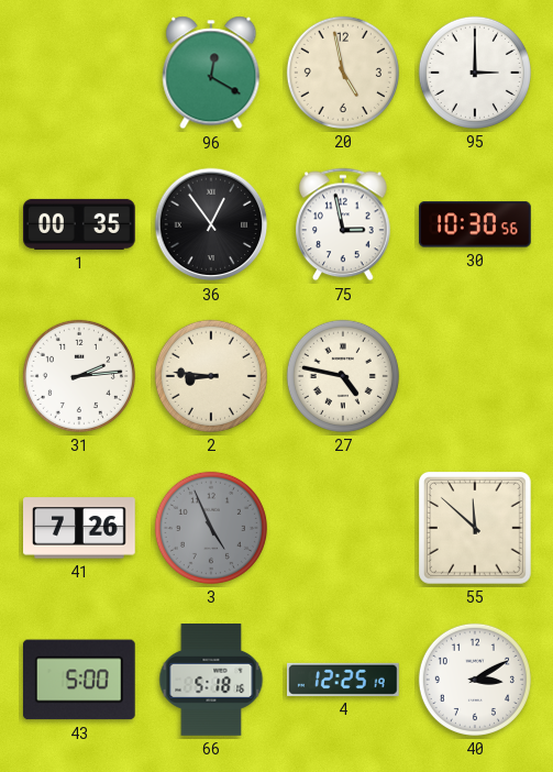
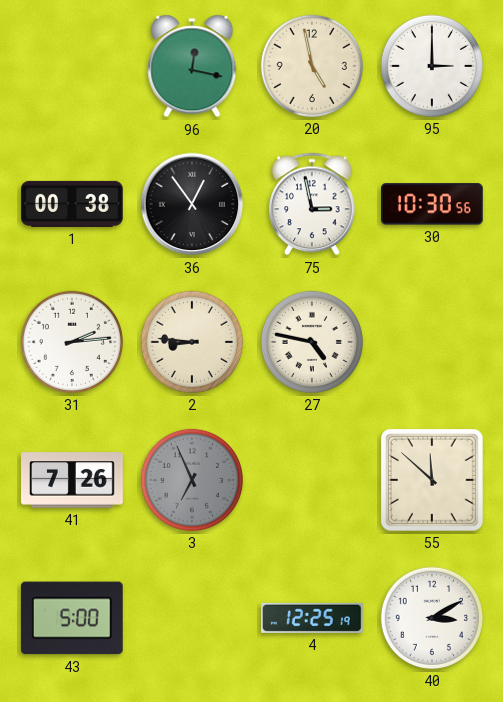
96: 12:20 -> 12:17
1: 00:35 -> 00:38
3: 4:56 -> 6:56
66: 5:18 -> none
